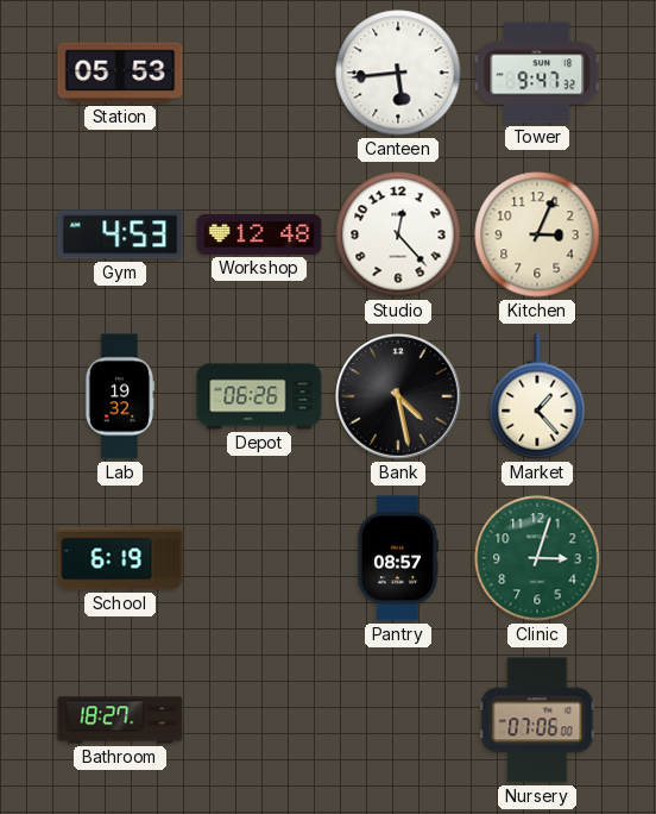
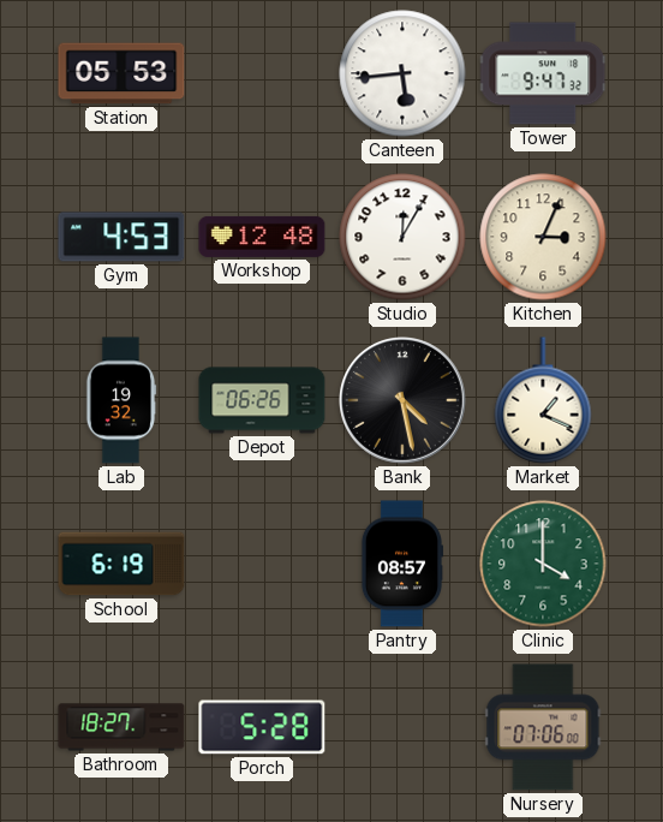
Studio: 12:23 -> 12:05
Market: 1:23 -> 1:19
Clinic: 3:03 -> 4:00
Porch: none -> 5:28
